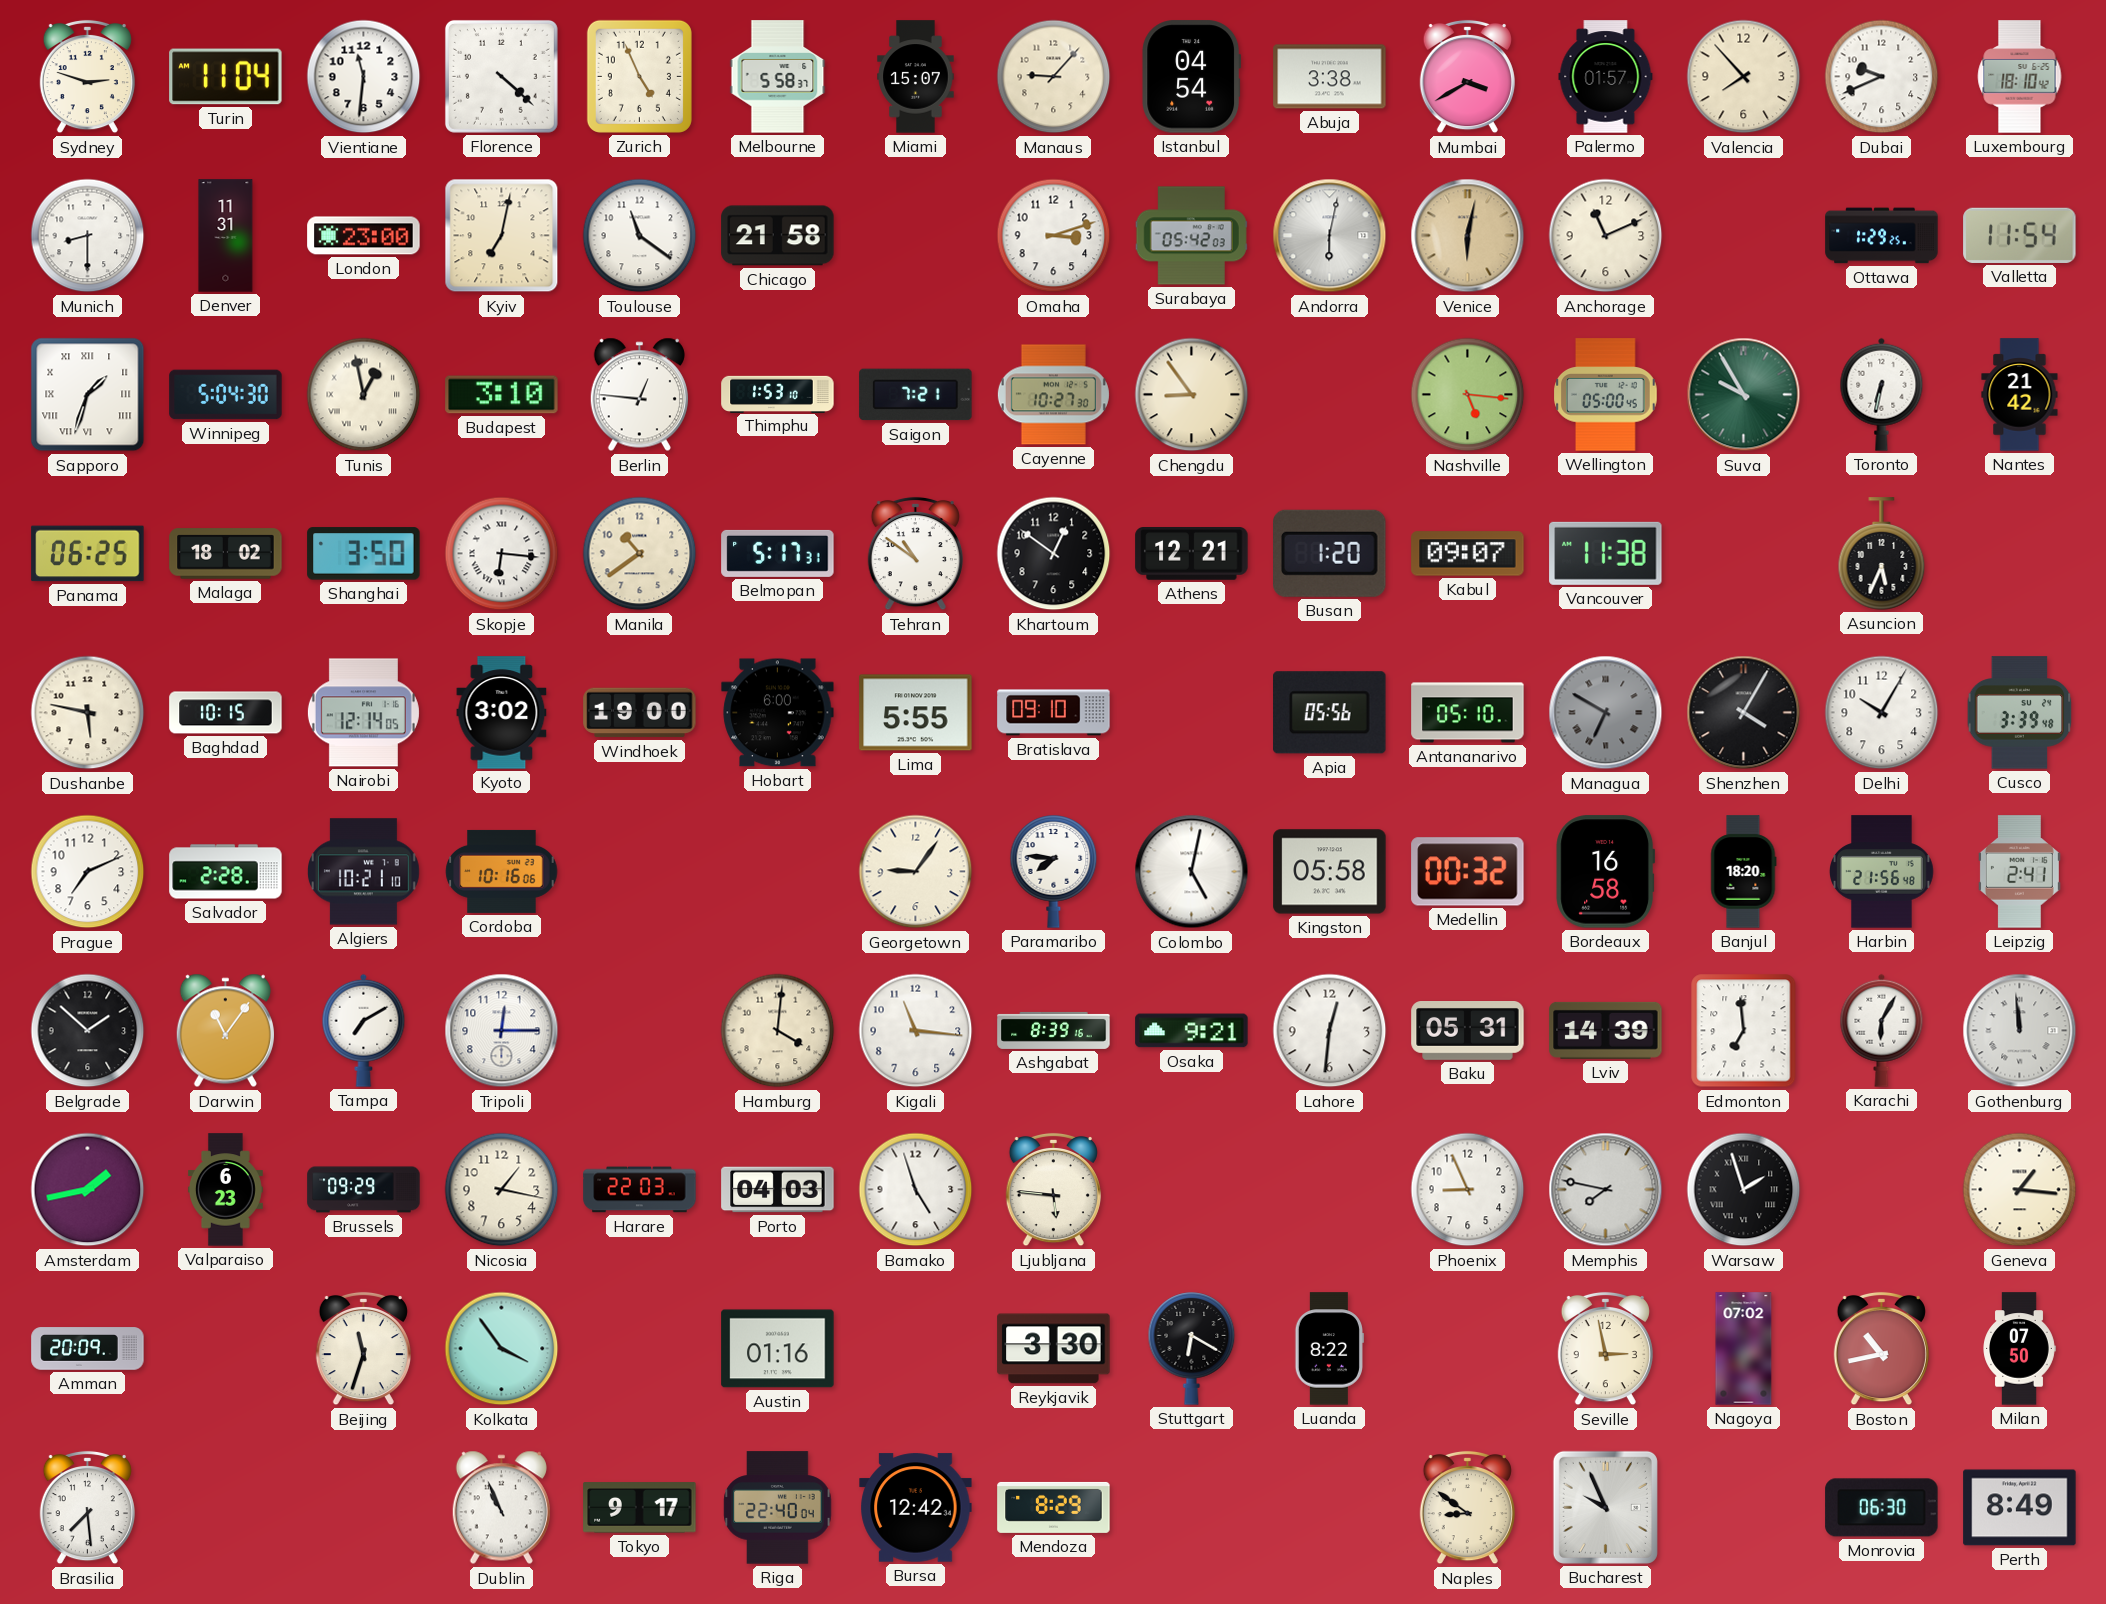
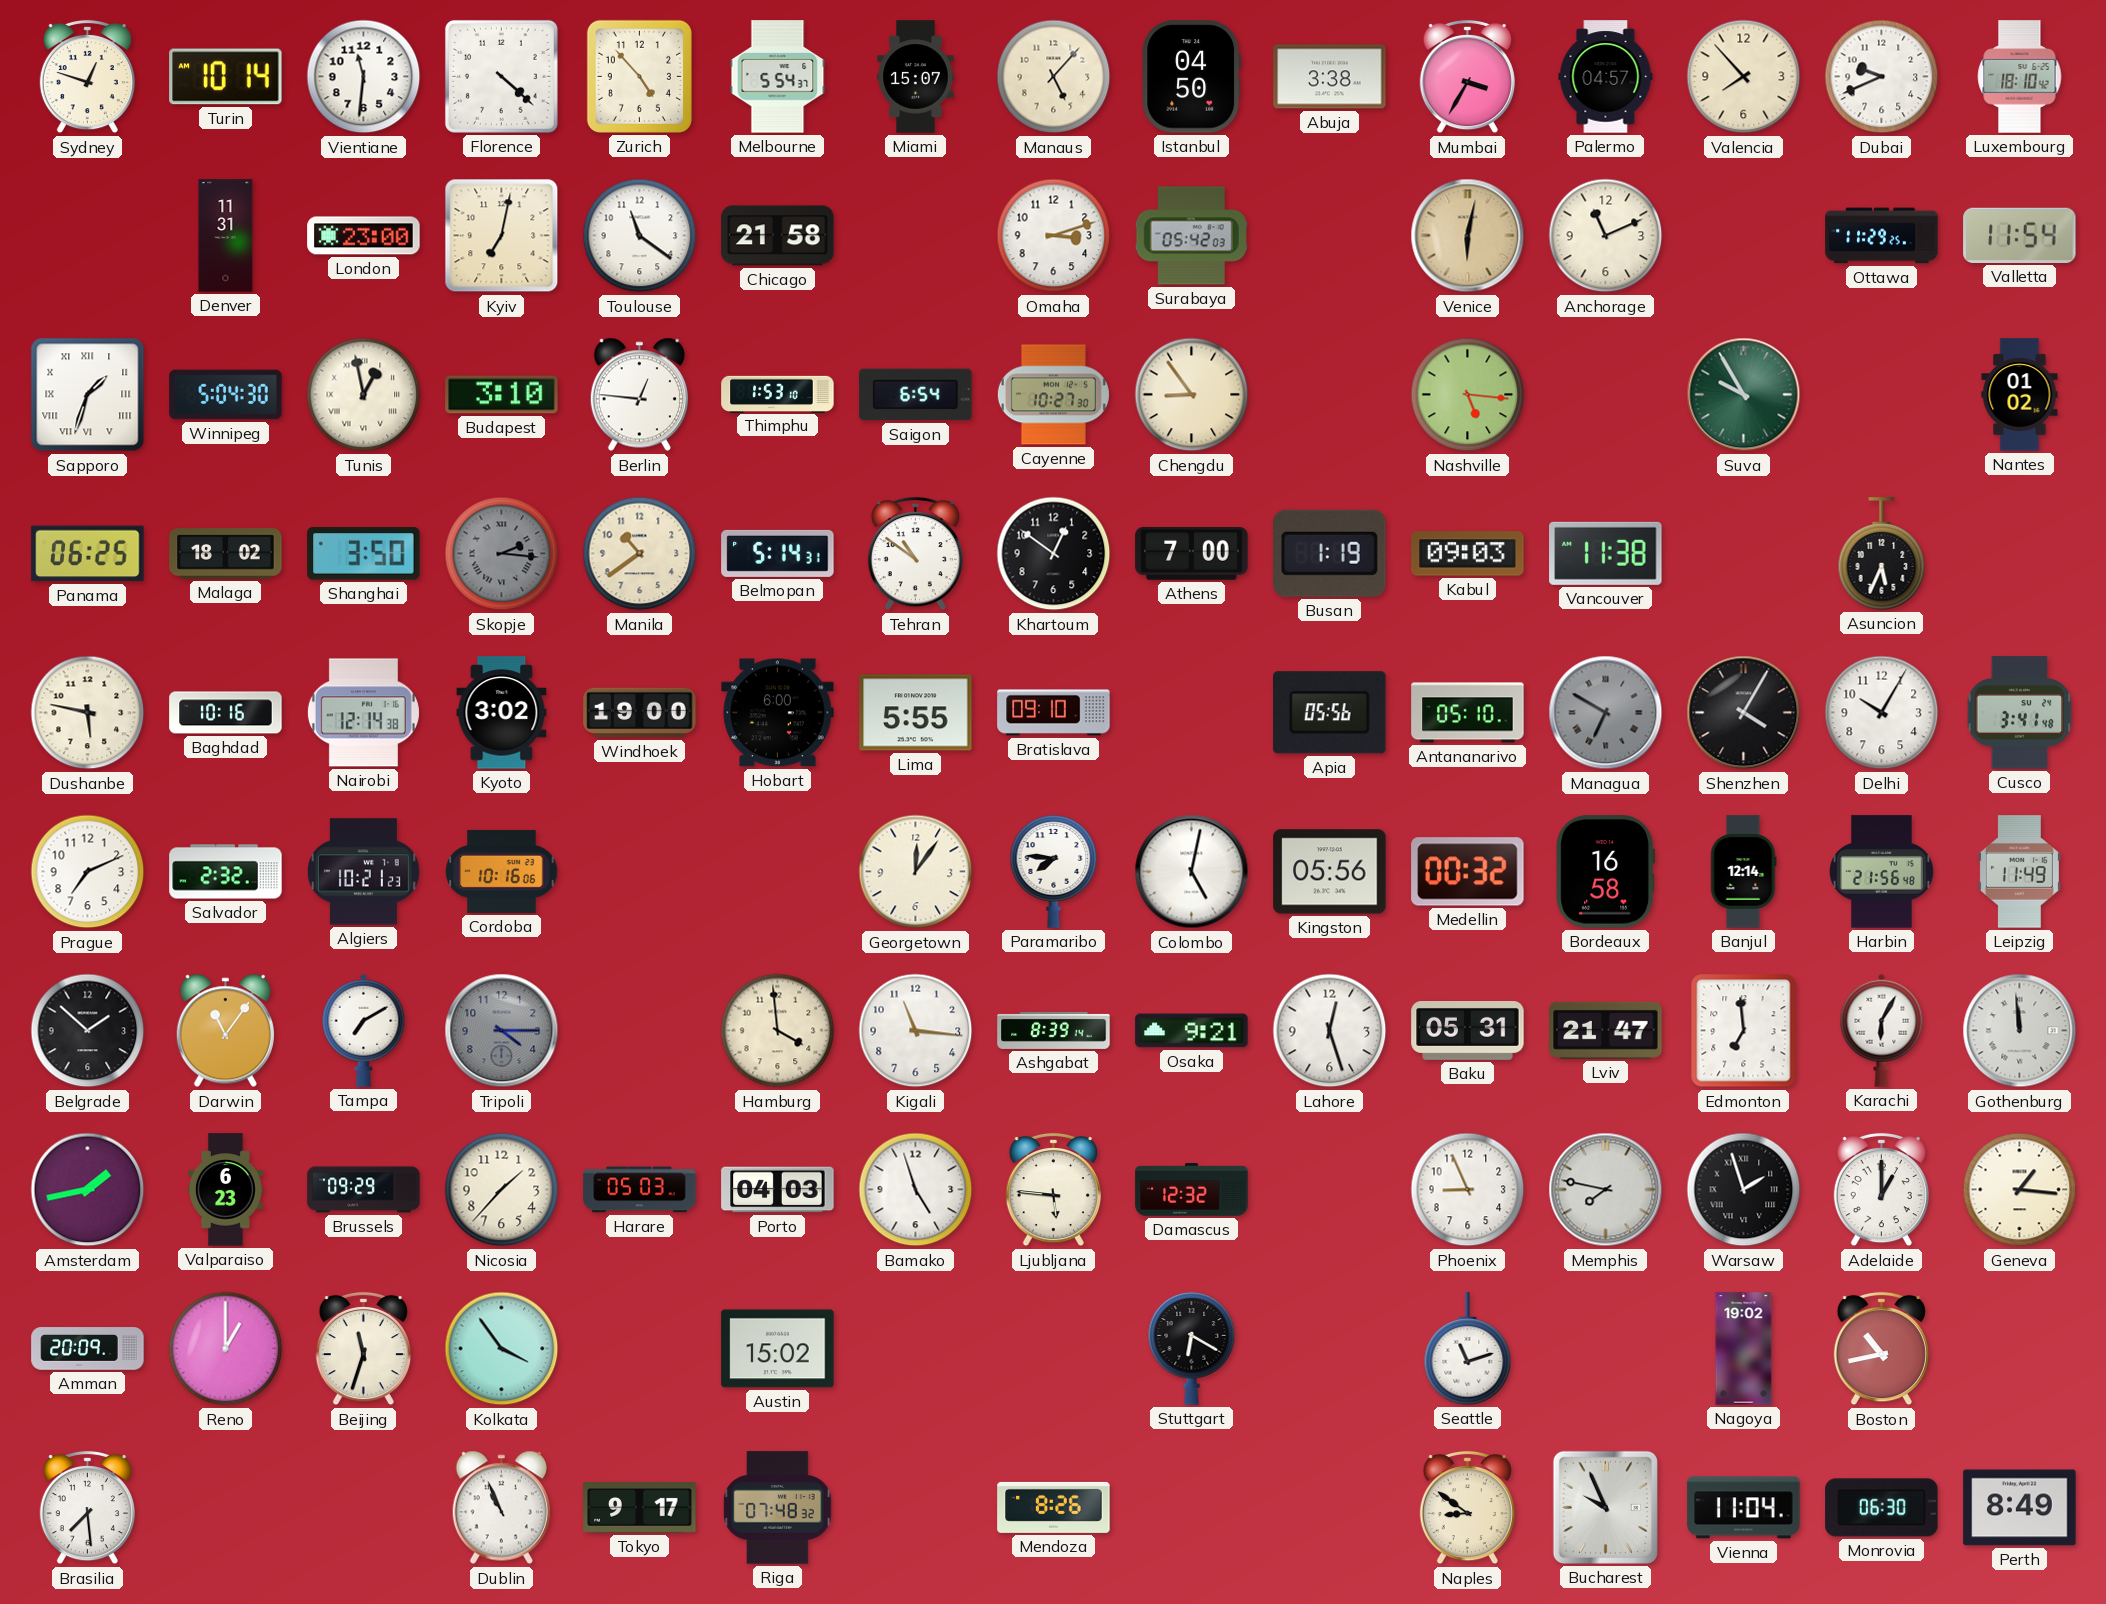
Sydney: 2:48 -> 12:48
Turin: 11:04 -> 10:14
Zurich: 4:56 -> 4:53
Melbourne: 5:58 -> 5:54
Manaus: 9:07 -> 5:07
Istanbul: 04:54 -> 04:50
Mumbai: 3:40 -> 3:35
Palermo: 01:57 -> 04:57
Munich: 8:30 -> none
Andorra: 6:02 -> none
Ottawa: 1:29 -> 11:29
Saigon: 7:21 -> 6:54
Wellington: 05:00 -> none
Toronto: 6:32 -> none
Nantes: 21:42 -> 01:02
Skopje: 6:16 -> 2:16
Skopje dial: white -> grey
Belmopan: 5:17 -> 5:14
Athens: 12:21 -> 7:00
Busan: 1:20 -> 1:19
Kabul: 09:07 -> 09:03
Baghdad: 10:15 -> 10:16
Nairobi: 12:14:05 -> 12:14:38
Cusco: 3:39 -> 3:41
Salvador: 2:28 -> 2:32
Algiers: 10:21:10 -> 10:21:23
Georgetown: 9:06 -> 12:06
Kingston: 05:58 -> 05:56
Banjul: 18:20 -> 12:14
Leipzig: 2:41 -> 11:49
Tripoli: 12:15 -> 4:15
Tripoli dial: white -> grey
Hamburg: 4:01 -> 3:59
Ashgabat: 8:39:16 -> 8:39:14
Lahore: 12:31 -> 12:27
Lviv: 14:39 -> 21:47
Nicosia: 1:17 -> 1:37
Harare: 22:03 -> 05:03
Damascus: none -> 12:32
Adelaide: none -> 1:00
Reno: none -> 1:00
Austin: 01:16 -> 15:02
Reykjavik: 3:30 -> none
Luanda: 8:22 -> none
Seattle: none -> 11:12
Seville: 2:58 -> none
Nagoya: 07:02 -> 19:02
Milan: 07:50 -> none
Riga: 22:40 -> 07:48
Bursa: 12:42 -> none
Mendoza: 8:29 -> 8:26
Vienna: none -> 11:04
